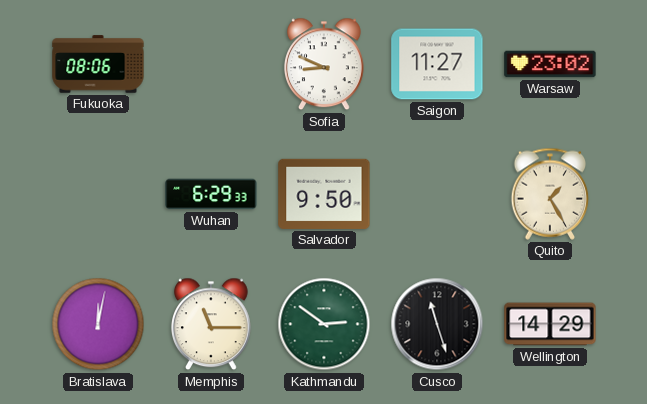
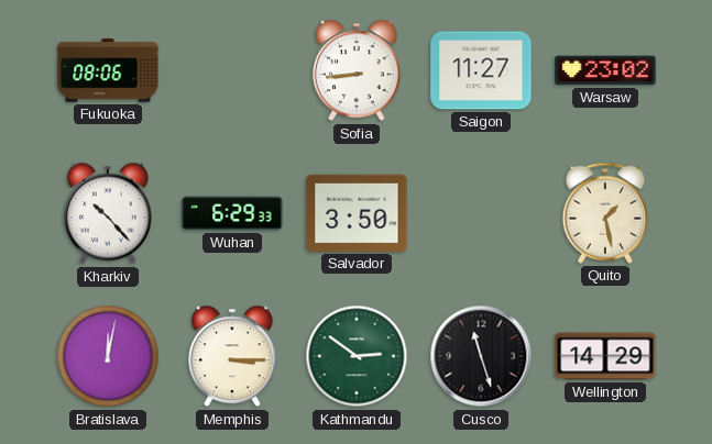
Sofia: 8:49 -> 8:44
Kharkiv: none -> 10:23
Salvador: 9:50 -> 3:50
Quito: 1:25 -> 1:28
Memphis: 11:15 -> 3:15
